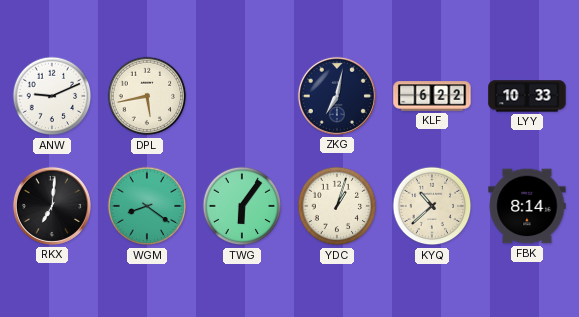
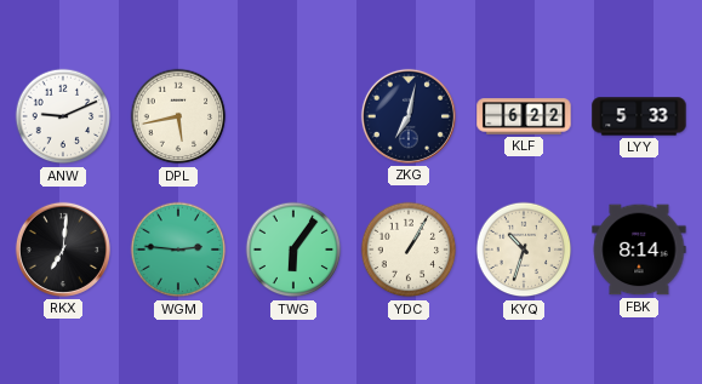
LYY: 10:33 -> 5:33
WGM: 8:21 -> 2:46
YDC: 1:03 -> 1:05
KYQ: 10:38 -> 10:33
